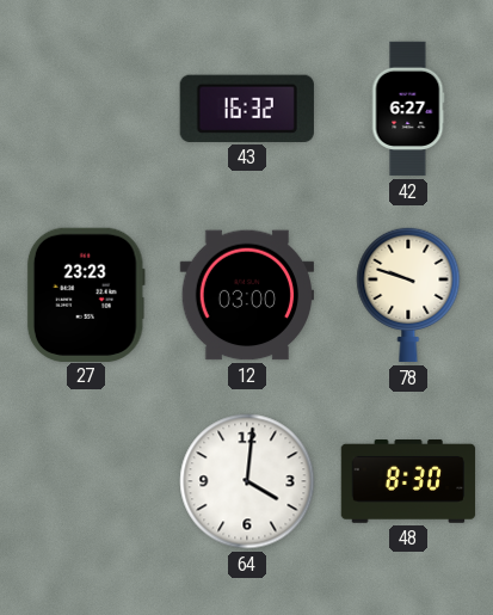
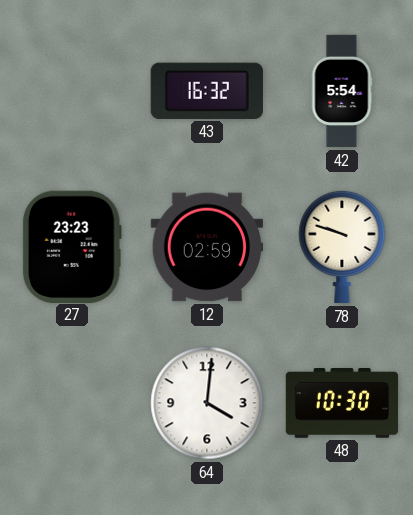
42: 6:27 -> 5:54
12: 03:00 -> 02:59
48: 8:30 -> 10:30
